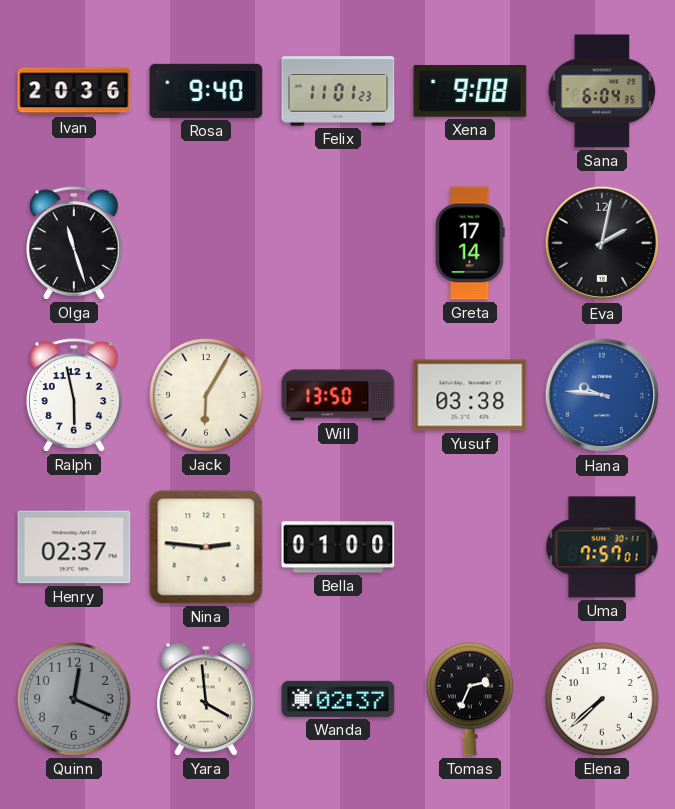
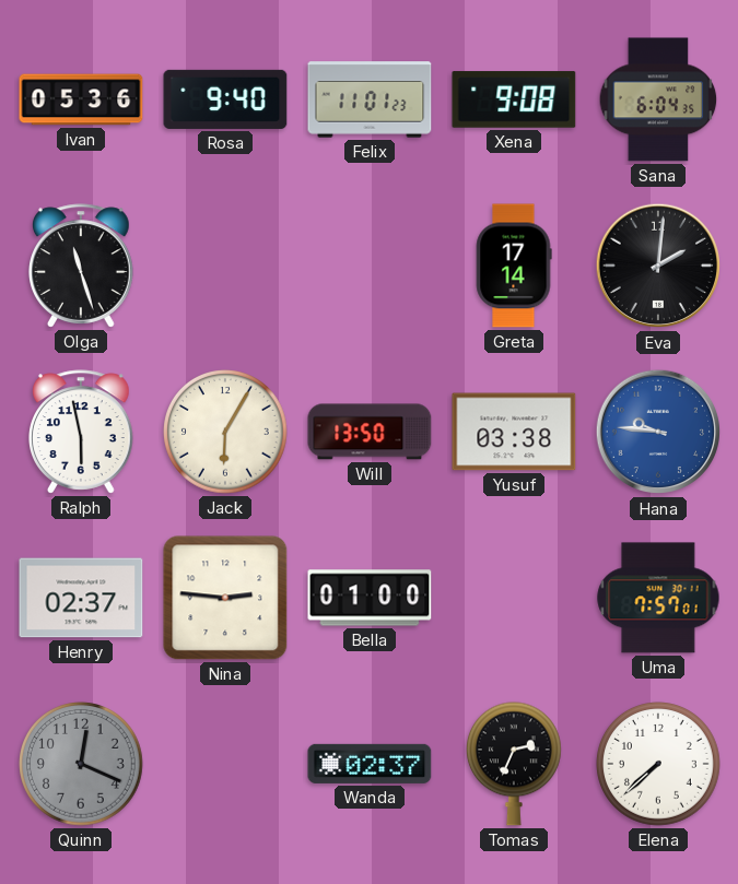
Ivan: 20:36 -> 05:36
Eva: 2:02 -> 2:01
Yara: 3:59 -> none
